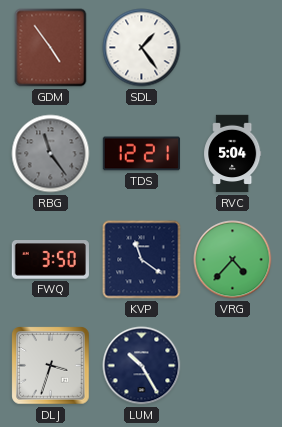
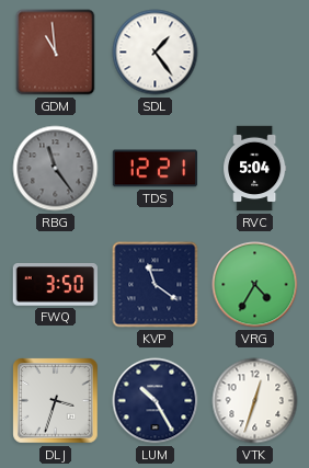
GDM: 4:54 -> 10:59
VRG: 4:37 -> 4:35
VTK: none -> 12:33
